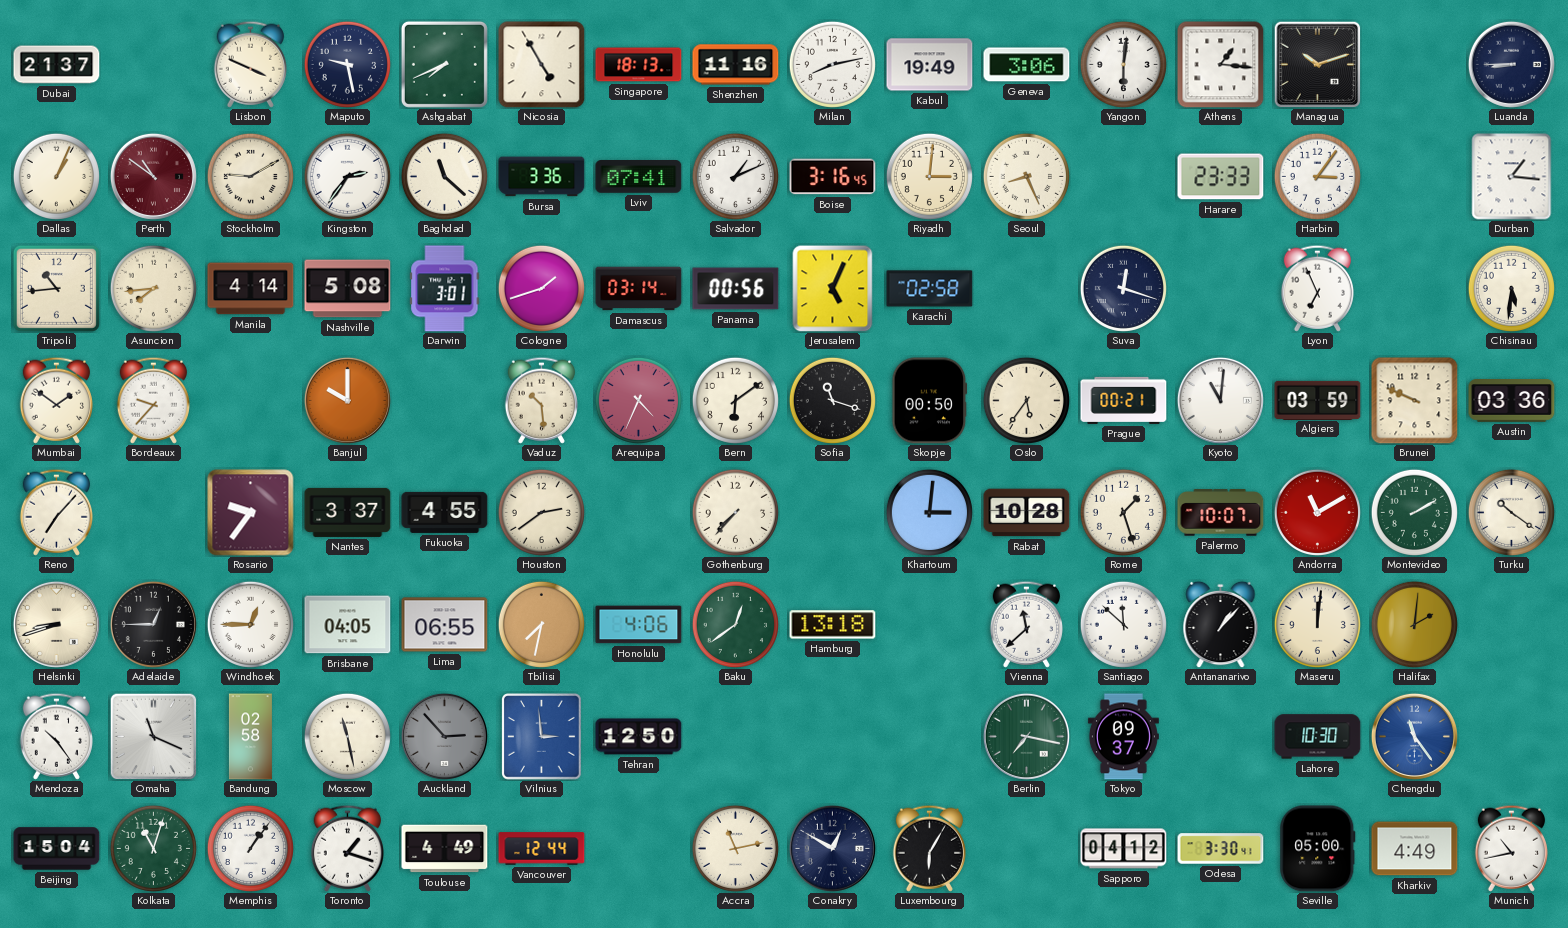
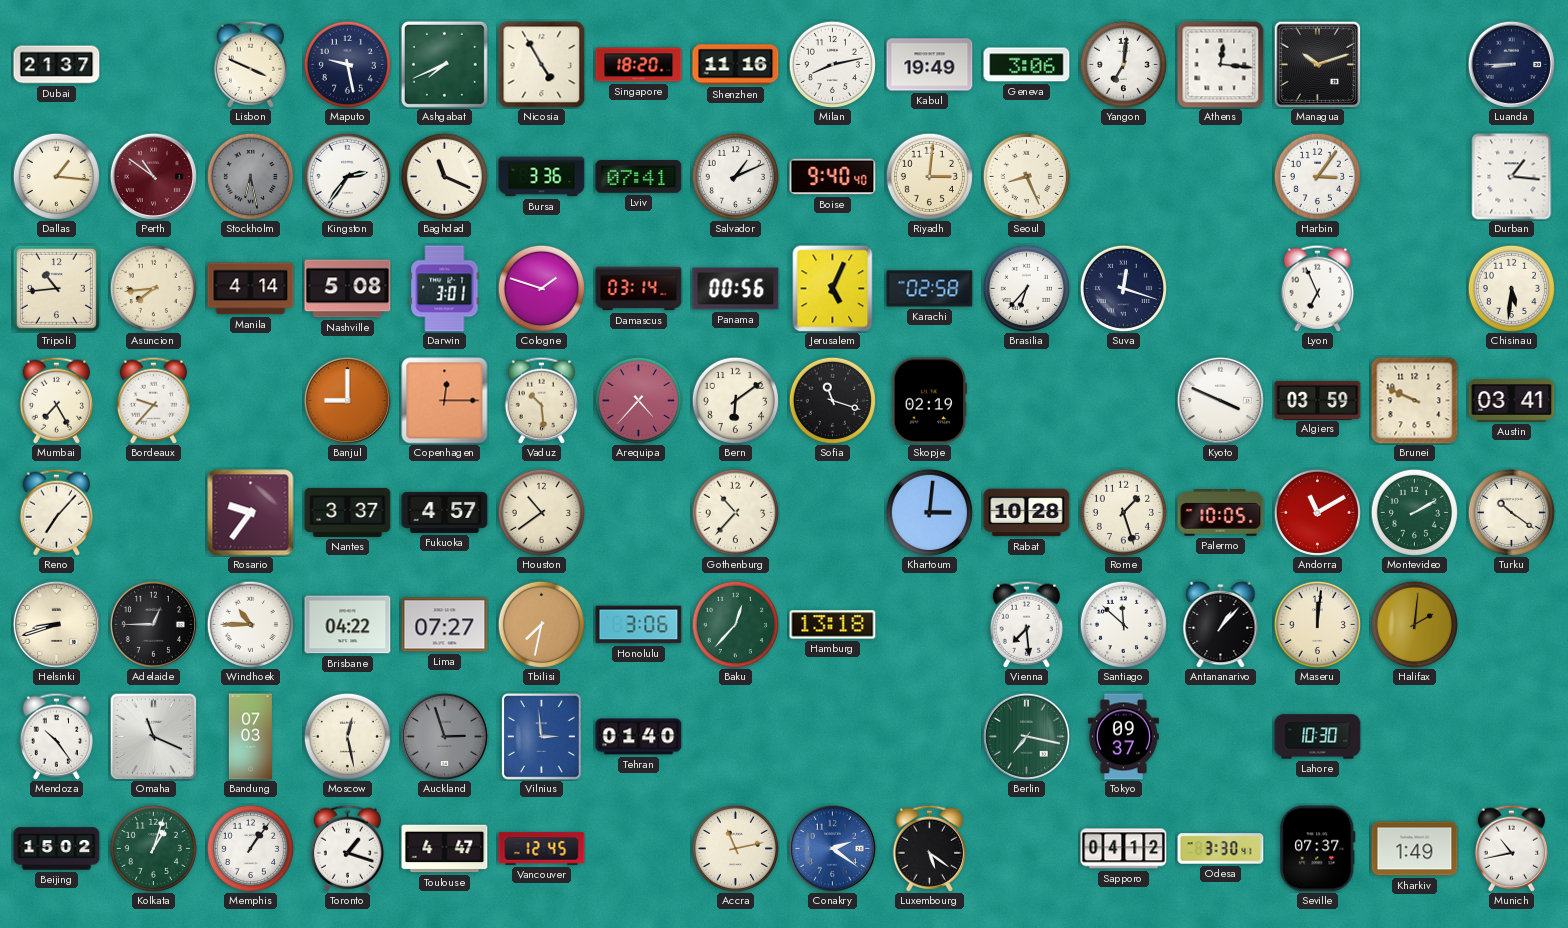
Singapore: 18:13 -> 18:20
Yangon: 6:01 -> 7:01
Athens: 1:16 -> 12:16
Dallas: 1:04 -> 1:16
Stockholm: 9:10 -> 6:28
Stockholm dial: cream -> grey
Baghdad: 11:22 -> 11:19
Boise: 3:16 -> 9:40
Harare: 23:33 -> none
Cologne: 1:42 -> 1:48
Brasilia: none -> 6:37
Mumbai: 1:51 -> 7:25
Banjul: 10:00 -> 9:00
Copenhagen: none -> 12:15
Arequipa: 4:34 -> 4:37
Skopje: 00:50 -> 02:19
Oslo: 5:36 -> none
Prague: 00:21 -> none
Kyoto: 11:01 -> 3:49
Austin: 03:36 -> 03:41
Fukuoka: 4:55 -> 4:57
Houston: 2:39 -> 10:39
Gothenburg: 7:37 -> 10:37
Palermo: 10:07 -> 10:05
Windhoek: 12:45 -> 10:45
Brisbane: 04:05 -> 04:22
Lima: 06:55 -> 07:27
Honolulu: 4:06 -> 3:06
Baku: 12:39 -> 12:37
Vienna: 11:38 -> 7:29
Bandung: 02:58 -> 07:03
Moscow: 11:28 -> 12:28
Auckland: 2:53 -> 2:57
Tehran: 12:50 -> 01:40
Chengdu: 11:24 -> none
Beijing: 15:04 -> 15:02
Kolkata: 11:03 -> 1:03
Toulouse: 4:49 -> 4:47
Vancouver: 12:44 -> 12:45
Conakry: 12:50 -> 2:21
Conakry dial: navy -> blue
Luxembourg: 6:05 -> 5:21
Seville: 05:00 -> 07:37
Kharkiv: 4:49 -> 1:49
